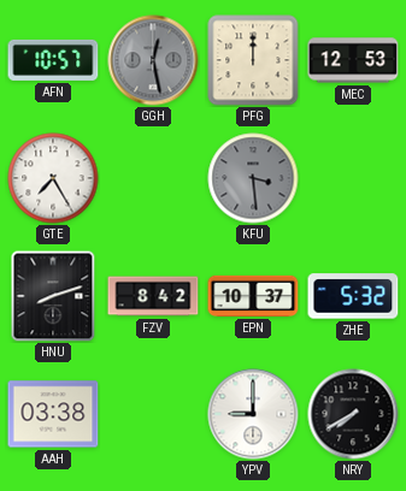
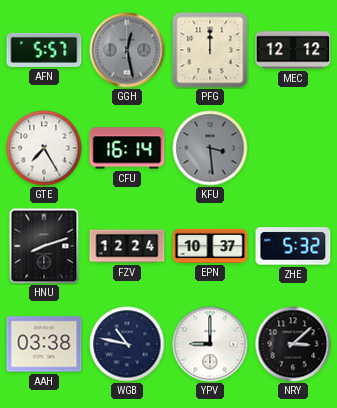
AFN: 10:57 -> 5:57
MEC: 12:53 -> 12:12
CFU: none -> 16:14
FZV: 8:42 -> 12:24
WGB: none -> 10:47
NRY: 7:40 -> 3:08
